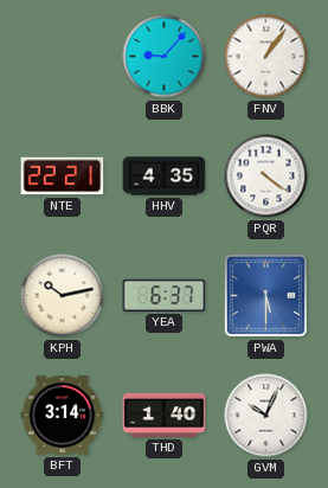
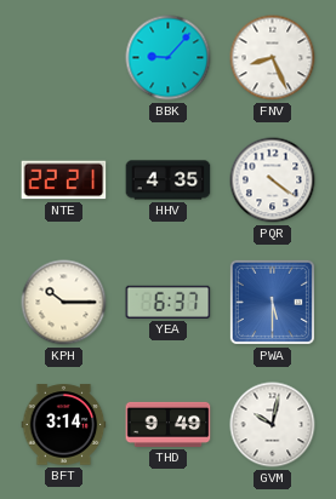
FNV: 1:06 -> 8:26
KPH: 10:13 -> 10:15
THD: 1:40 -> 9:49
GVM: 10:04 -> 10:02
